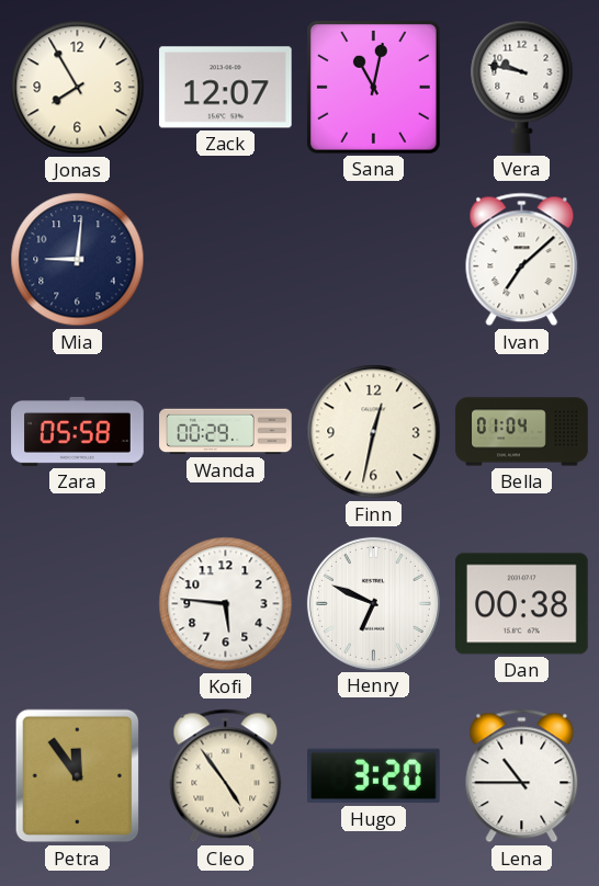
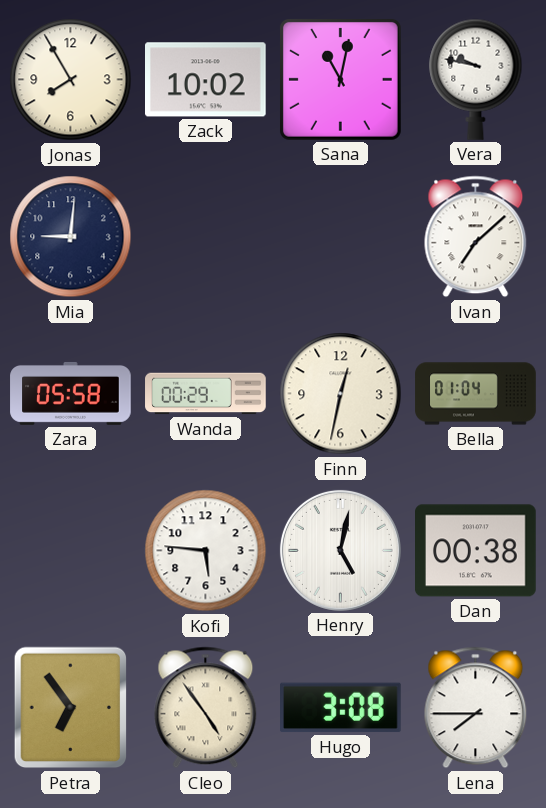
Zack: 12:07 -> 10:02
Henry: 6:49 -> 5:02
Petra: 11:54 -> 6:54
Hugo: 3:20 -> 3:08
Lena: 10:45 -> 7:45
